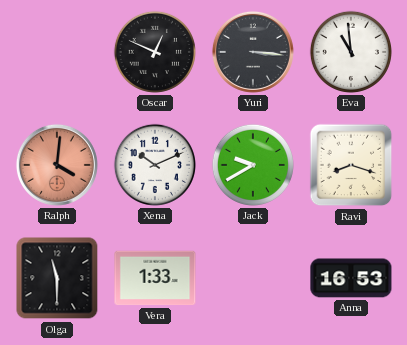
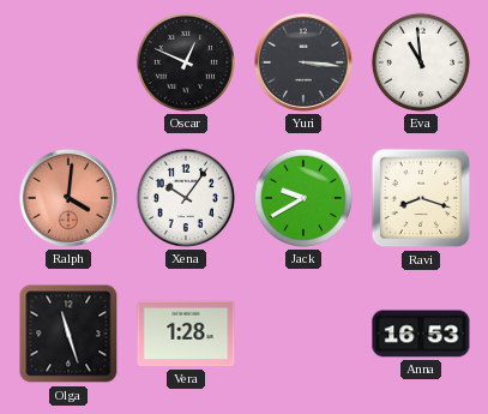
Xena: 10:11 -> 10:06
Olga: 11:30 -> 11:27
Vera: 1:33 -> 1:28
